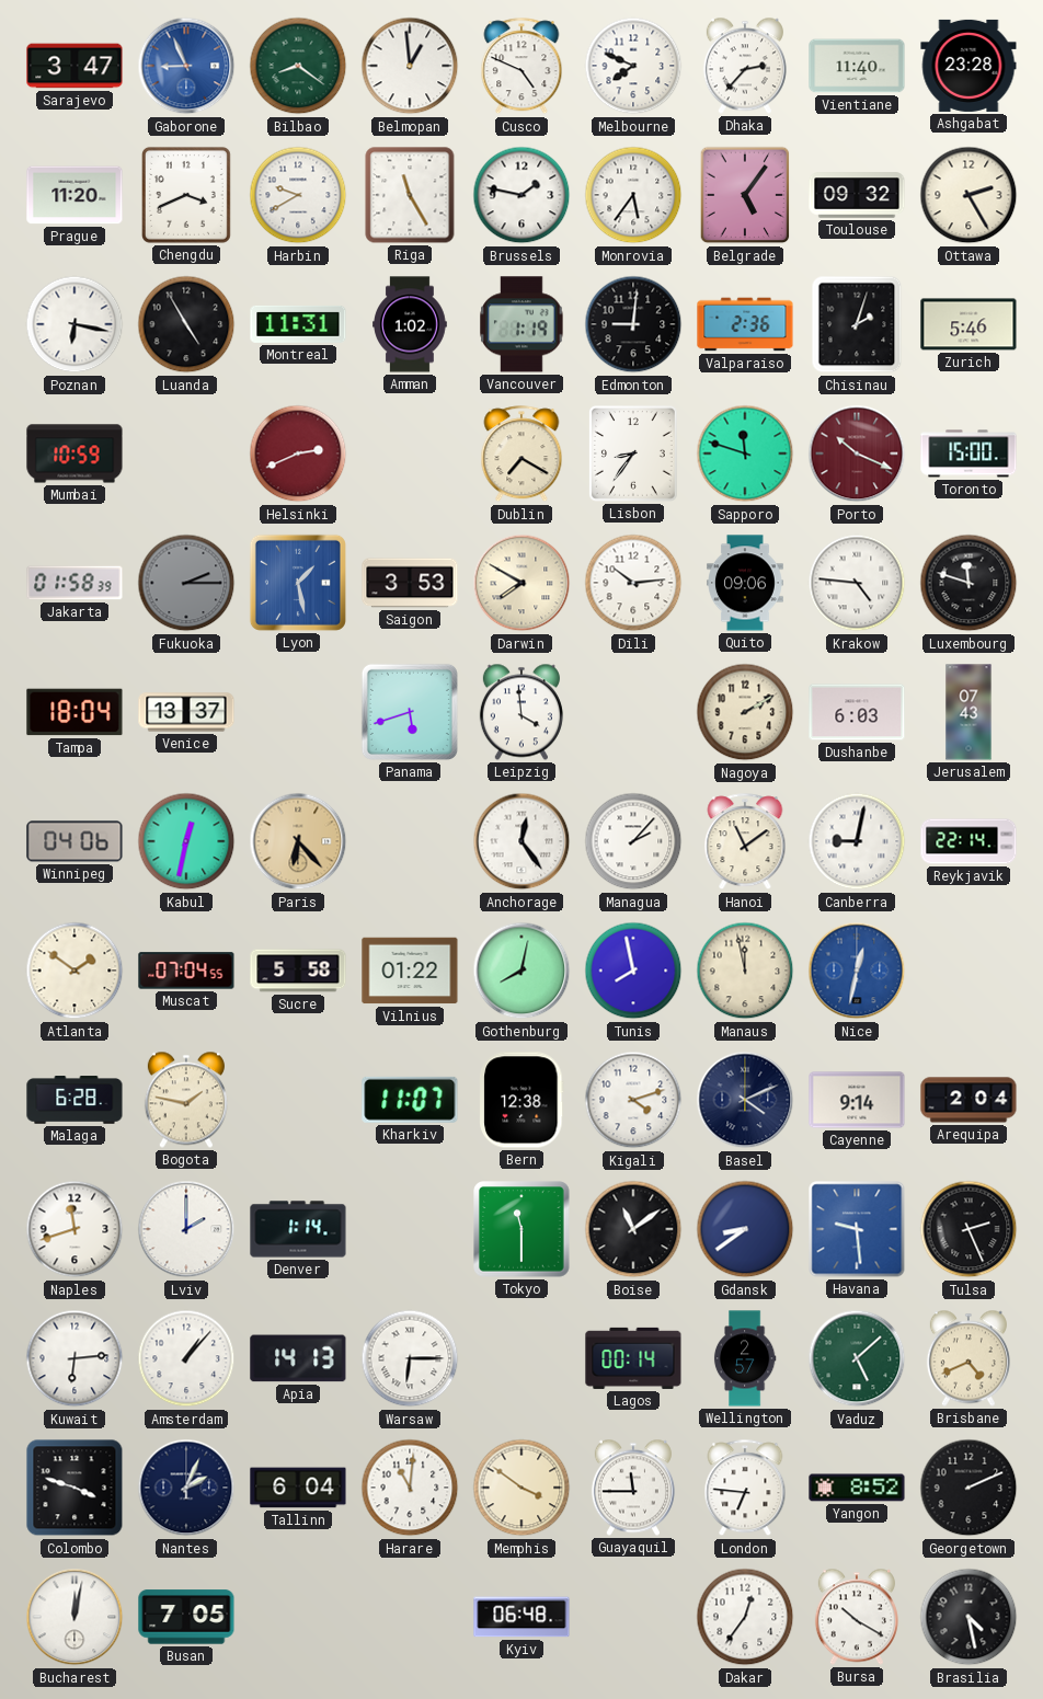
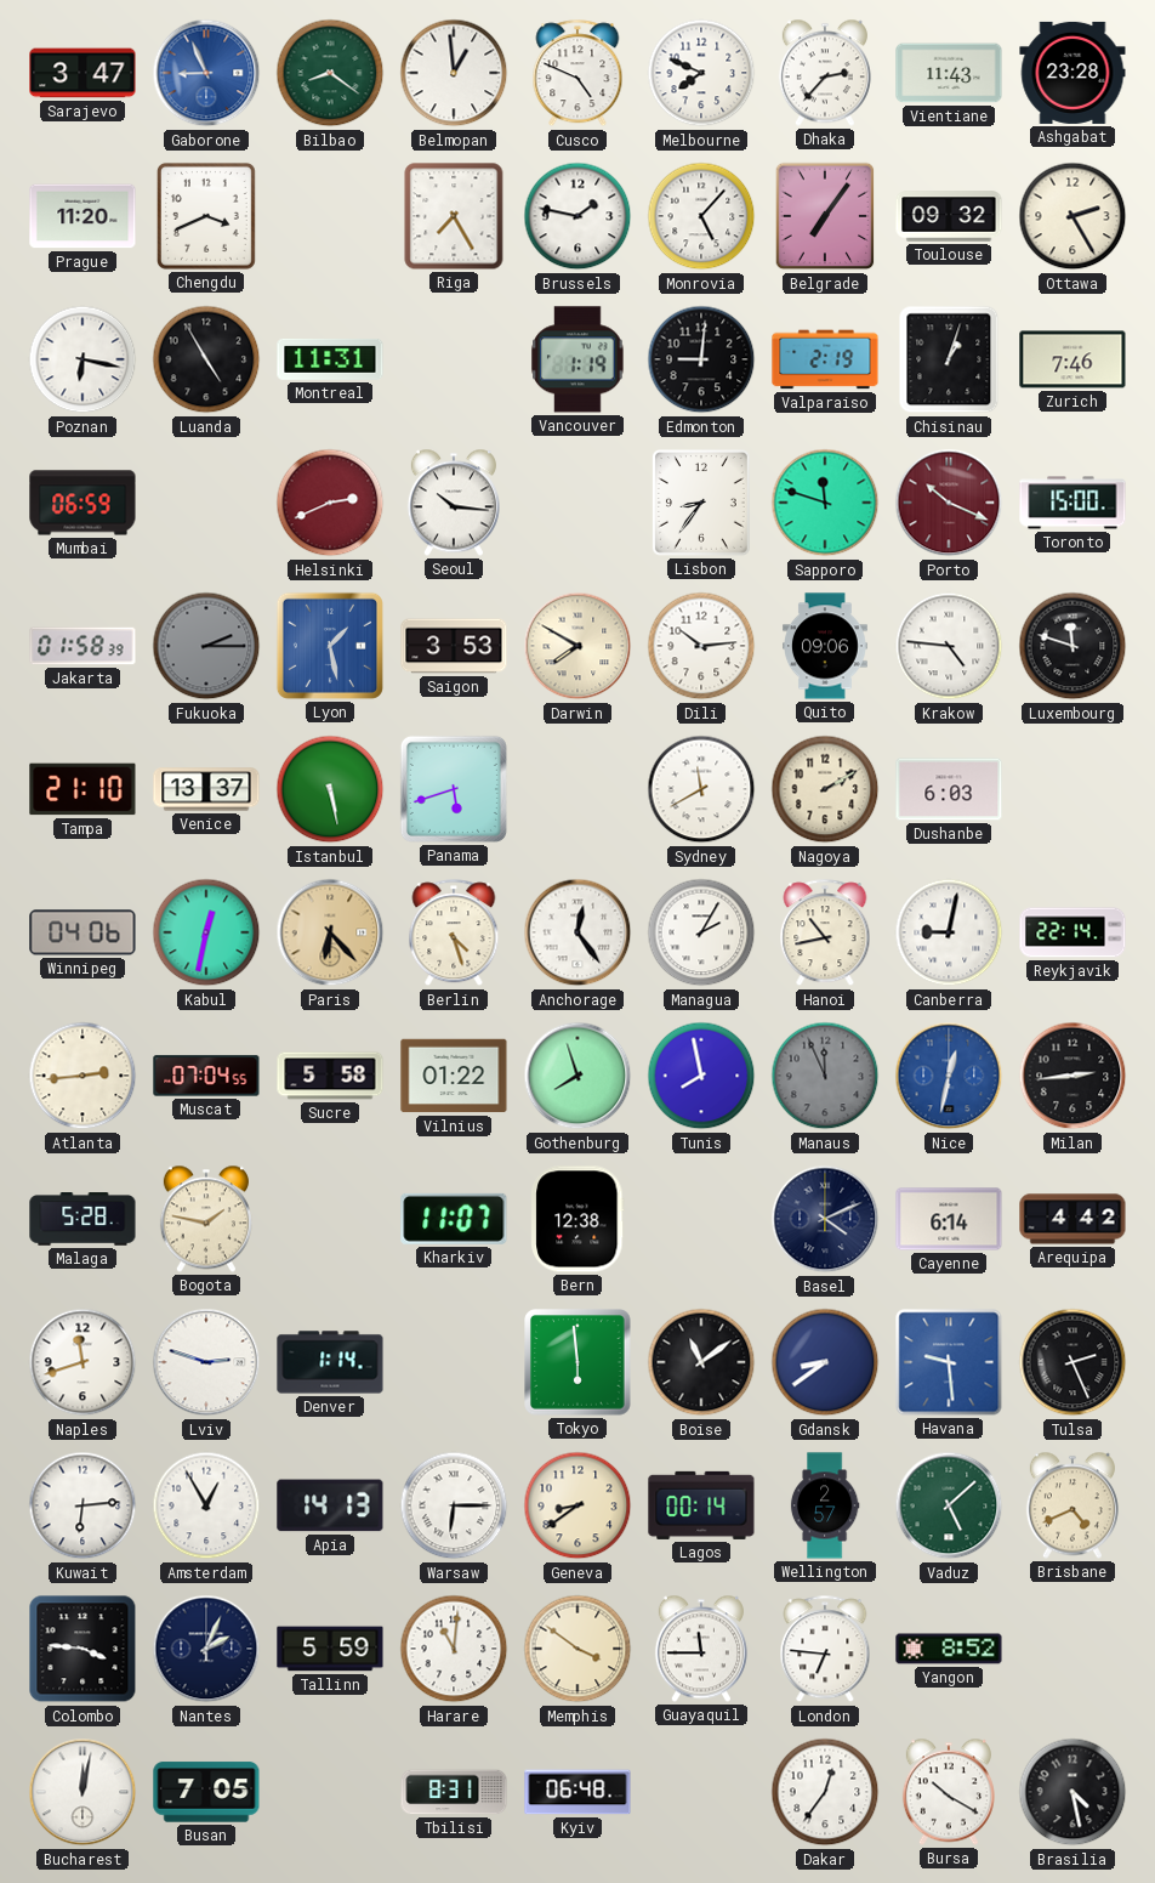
Vientiane: 11:40 -> 11:43
Harbin: 9:40 -> none
Riga: 11:25 -> 7:25
Monrovia: 5:36 -> 5:07
Belgrade: 5:06 -> 7:06
Amman: 1:02 -> none
Valparaiso: 2:36 -> 2:19
Chisinau: 2:03 -> 1:03
Zurich: 5:46 -> 7:46
Mumbai: 10:59 -> 06:59
Seoul: none -> 10:16
Dublin: 7:20 -> none
Tampa: 18:04 -> 21:10
Istanbul: none -> 5:28
Leipzig: 3:59 -> none
Sydney: none -> 11:40
Jerusalem: 07:43 -> none
Berlin: none -> 4:27
Managua: 2:07 -> 2:05
Hanoi: 11:09 -> 10:43
Atlanta: 1:51 -> 2:44
Gothenburg: 8:02 -> 7:57
Manaus: 11:58 -> 11:56
Manaus dial: cream -> grey
Milan: none -> 2:44
Malaga: 6:28 -> 5:28
Kigali: 4:12 -> none
Cayenne: 9:14 -> 6:14
Arequipa: 2:04 -> 4:42
Lviv: 2:00 -> 2:48
Tokyo: 11:30 -> 5:59
Amsterdam: 1:07 -> 12:55
Geneva: none -> 8:39
Colombo: 3:48 -> 3:46
Tallinn: 6:04 -> 5:59
Georgetown: 2:11 -> none
Tbilisi: none -> 8:31
